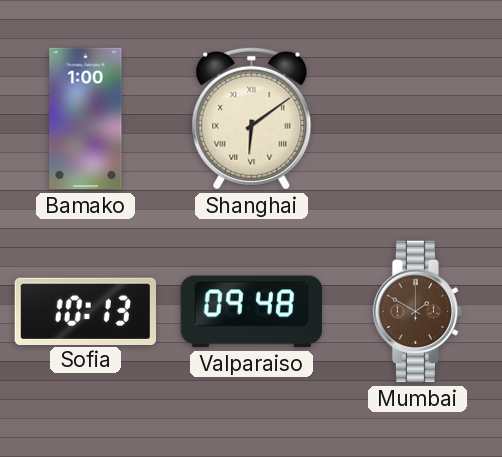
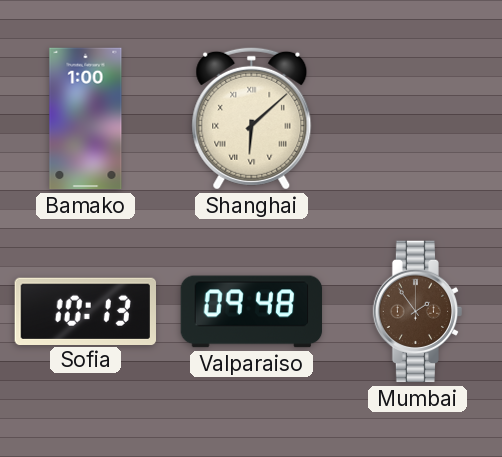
Shanghai: 6:09 -> 6:08
Mumbai: 1:50 -> 1:54
